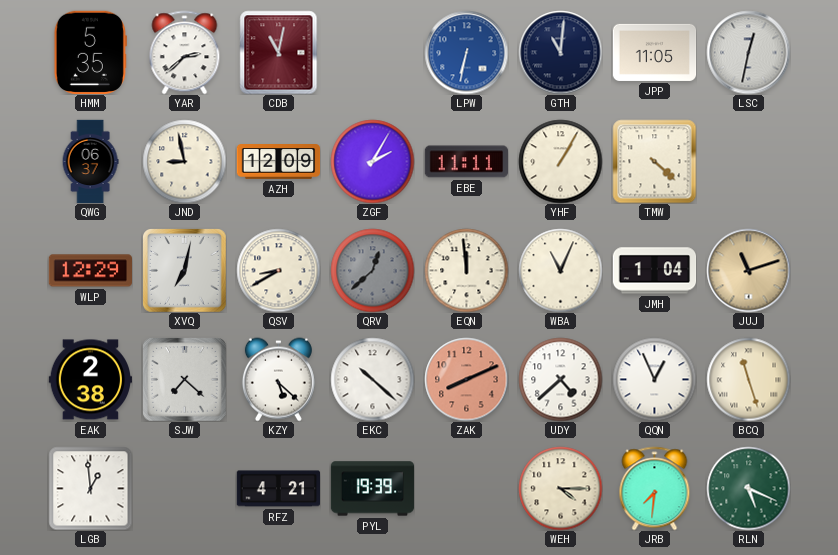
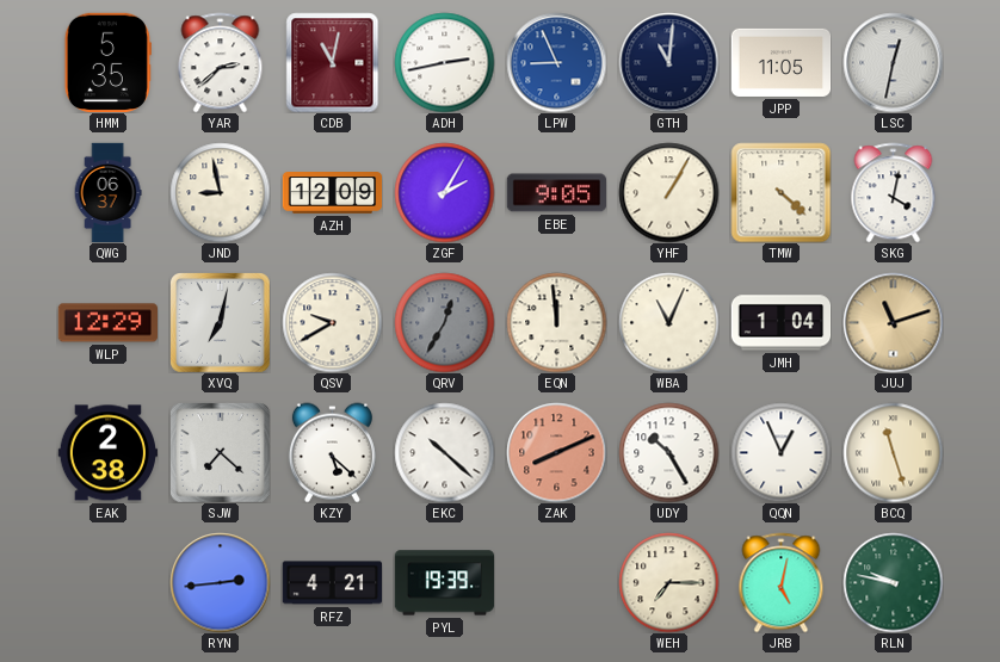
ADH: none -> 2:43
LPW: 6:32 -> 8:56
EBE: 11:11 -> 9:05
SKG: none -> 4:02
QSV: 8:40 -> 9:40
QRV: 12:38 -> 12:35
UDY: 4:38 -> 10:25
LGB: 12:59 -> none
RYN: none -> 2:44
WEH: 4:15 -> 7:15
JRB: 7:31 -> 5:02
RLN: 5:19 -> 9:47
